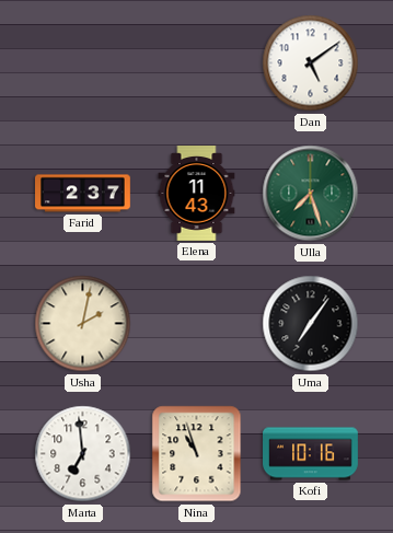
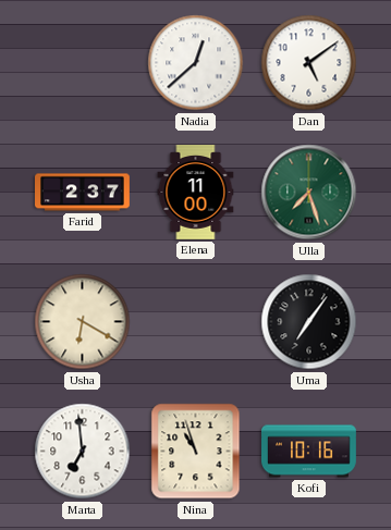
Nadia: none -> 12:38
Elena: 11:43 -> 11:00
Usha: 2:02 -> 6:20
